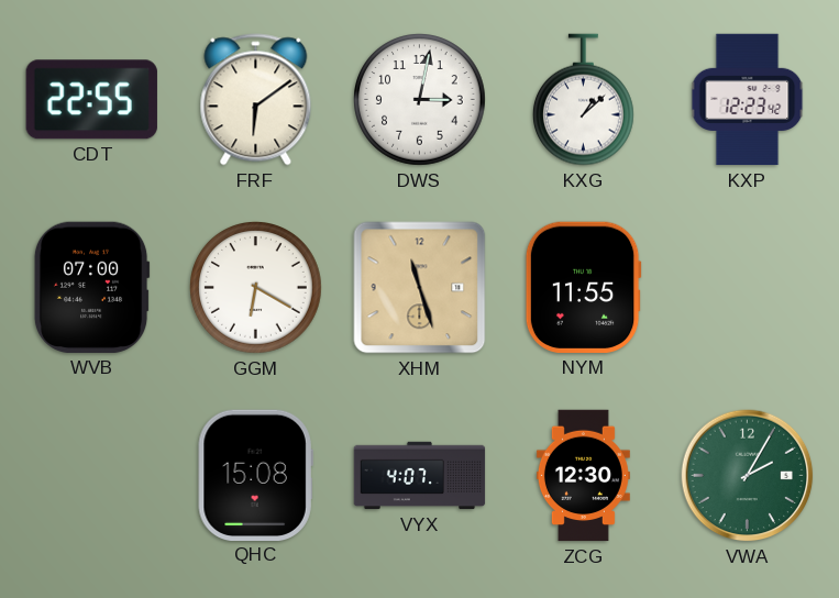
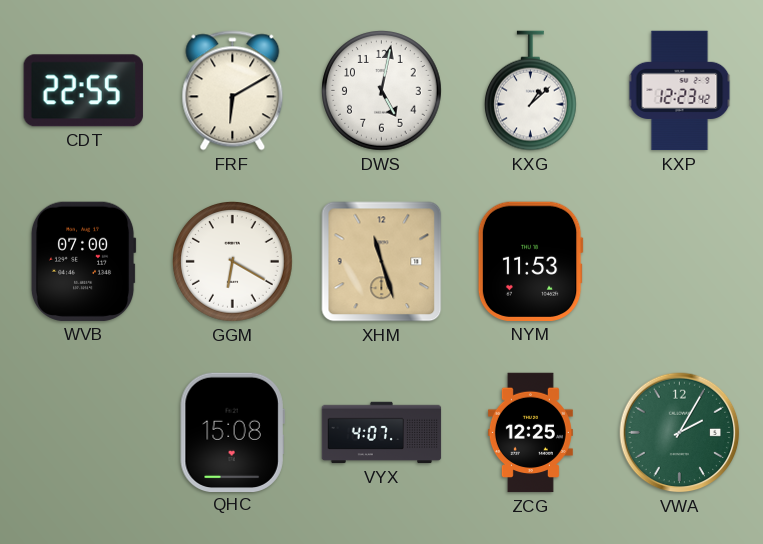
FRF: 6:09 -> 6:10
DWS: 3:02 -> 5:02
NYM: 11:55 -> 11:53
ZCG: 12:30 -> 12:25
